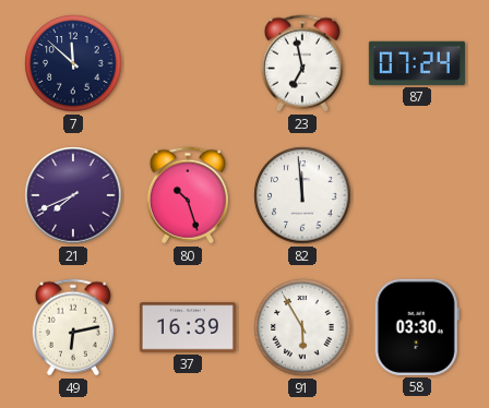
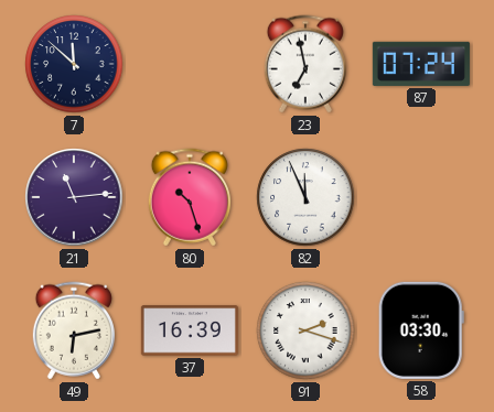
21: 7:41 -> 11:14
82: 11:59 -> 11:56
91: 5:55 -> 2:18
